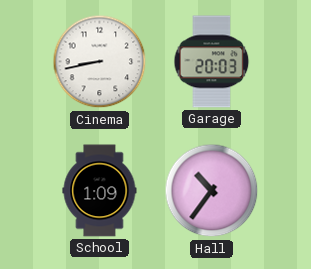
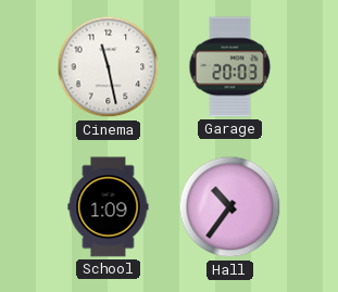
Cinema: 8:43 -> 11:28
